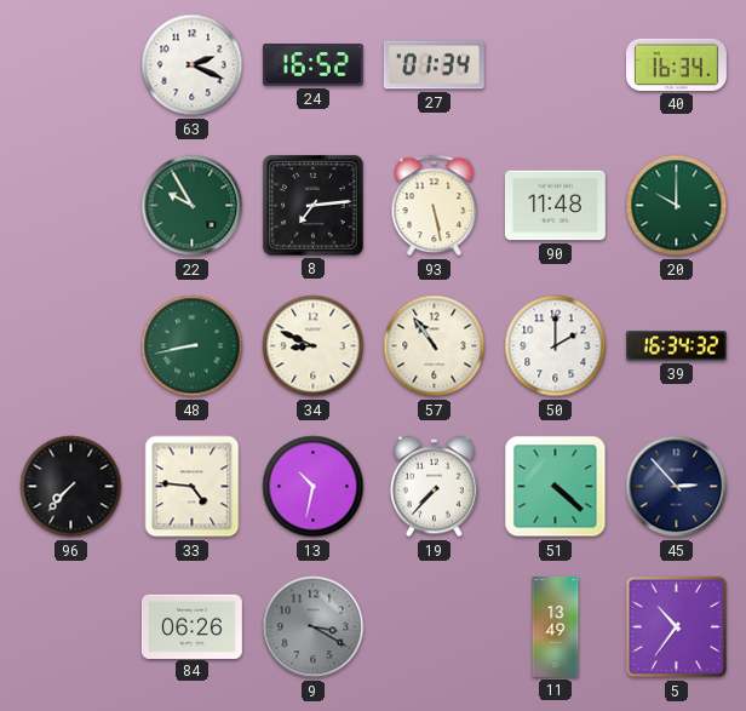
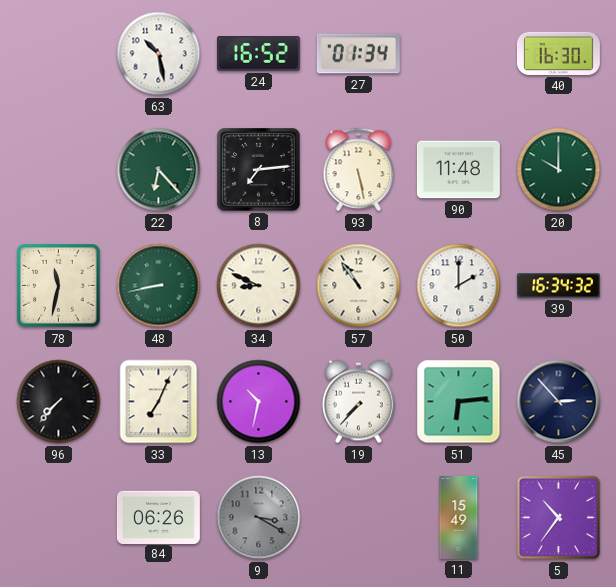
63: 2:19 -> 10:28
40: 16:34 -> 16:30
22: 9:55 -> 6:23
78: none -> 11:32
33: 4:46 -> 7:04
51: 4:22 -> 6:14
11: 13:49 -> 15:49
